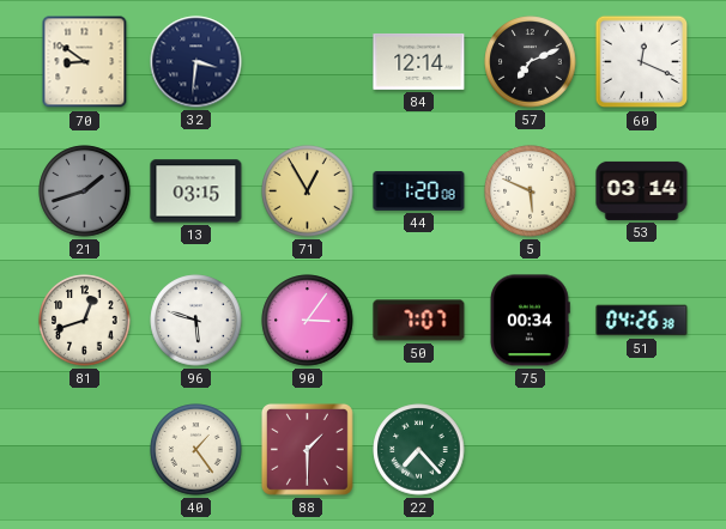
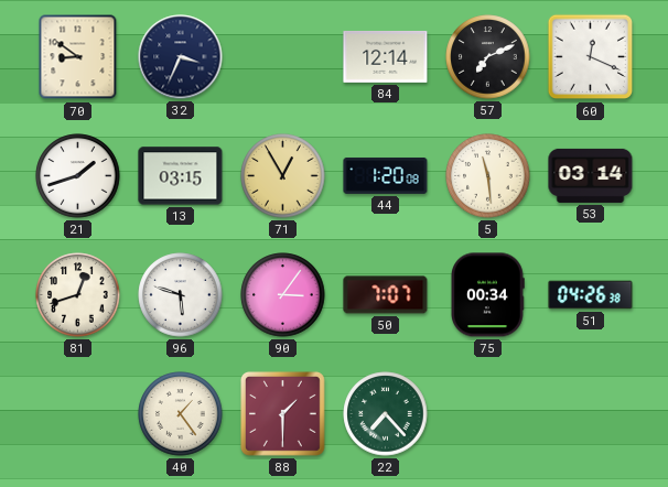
32: 3:31 -> 3:34
21 dial: grey -> white
5: 5:49 -> 11:29
